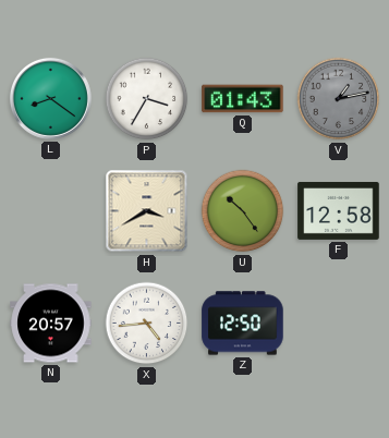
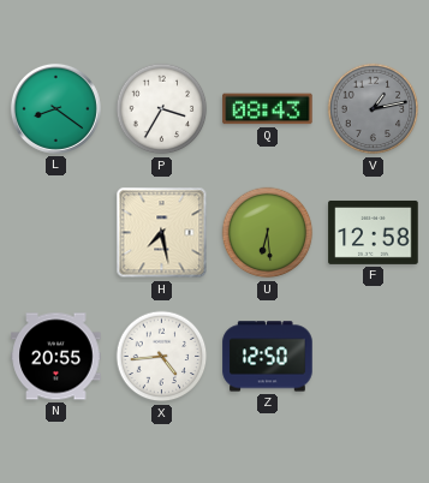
Q: 01:43 -> 08:43
H: 3:40 -> 7:28
U: 10:24 -> 6:29
N: 20:57 -> 20:55
